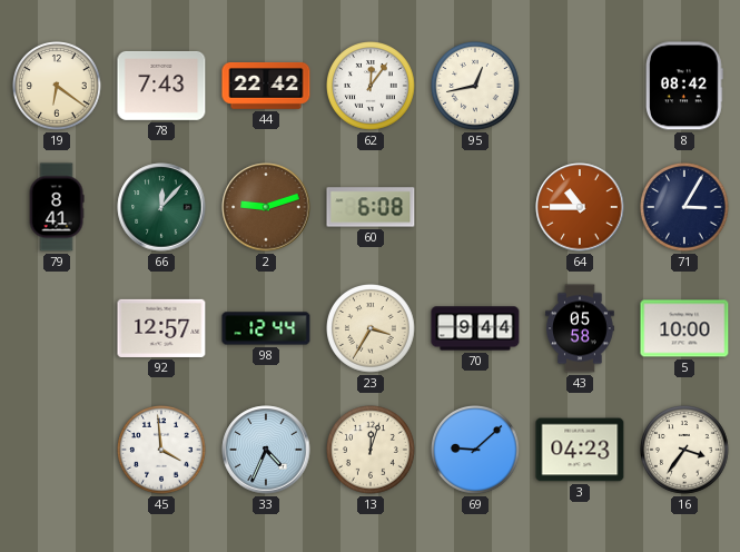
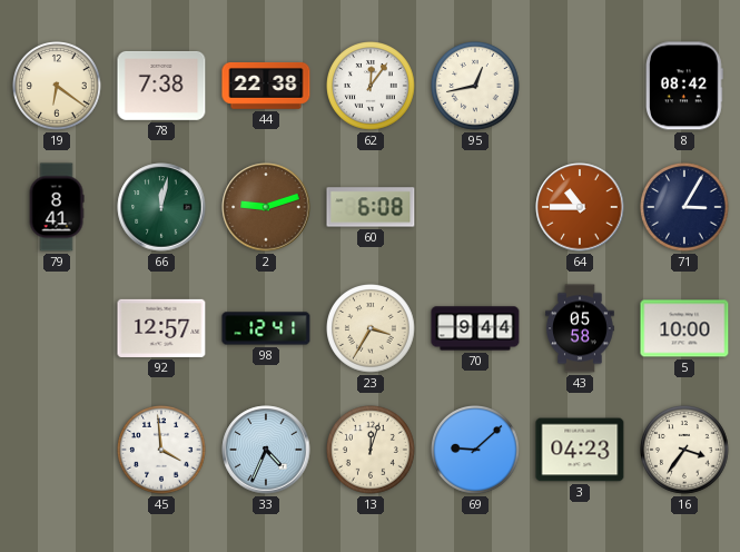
78: 7:43 -> 7:38
44: 22:42 -> 22:38
66: 12:07 -> 12:02
98: 12:44 -> 12:41
